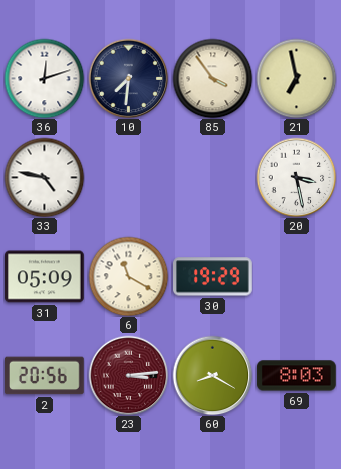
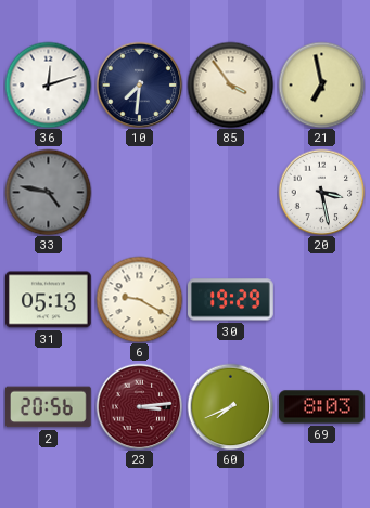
33 dial: white -> grey
31: 05:09 -> 05:13
6: 11:20 -> 9:20
60: 8:20 -> 7:41
